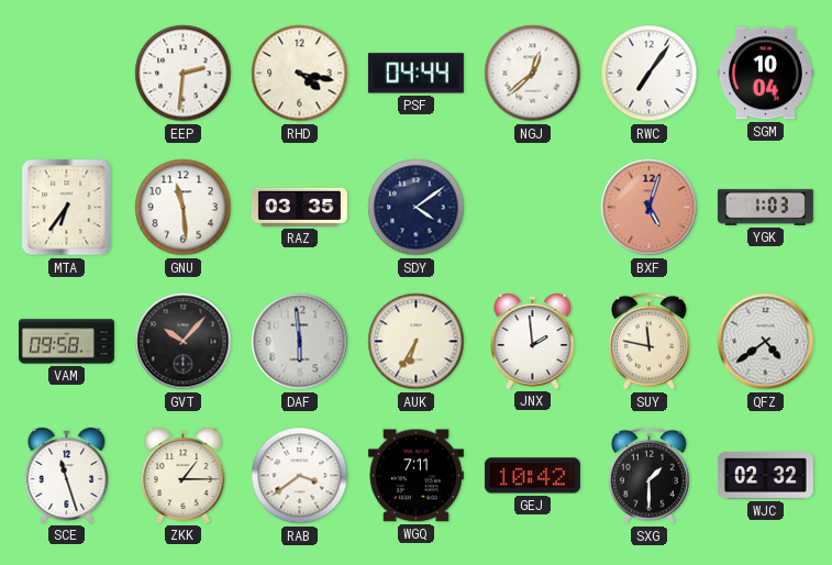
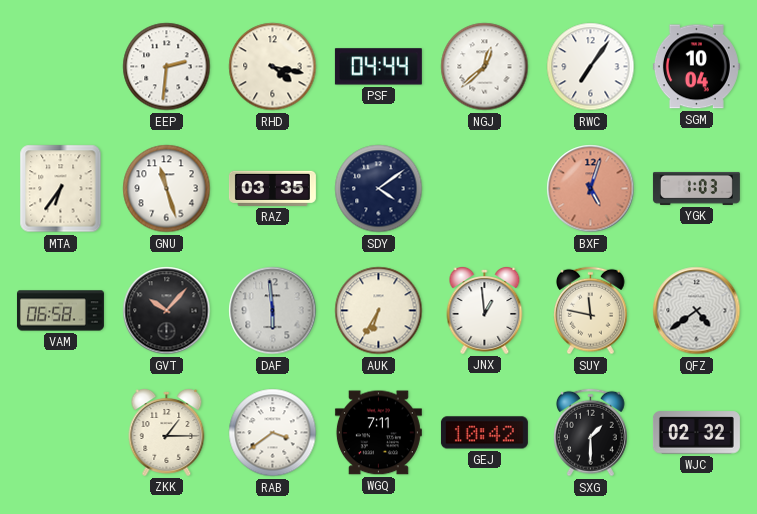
GNU: 11:29 -> 11:27
VAM: 09:58 -> 06:58
JNX: 1:59 -> 12:59
SCE: 11:27 -> none
